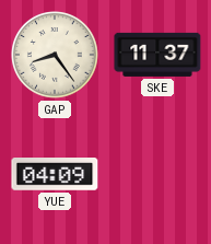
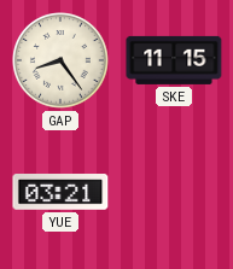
SKE: 11:37 -> 11:15
YUE: 04:09 -> 03:21
